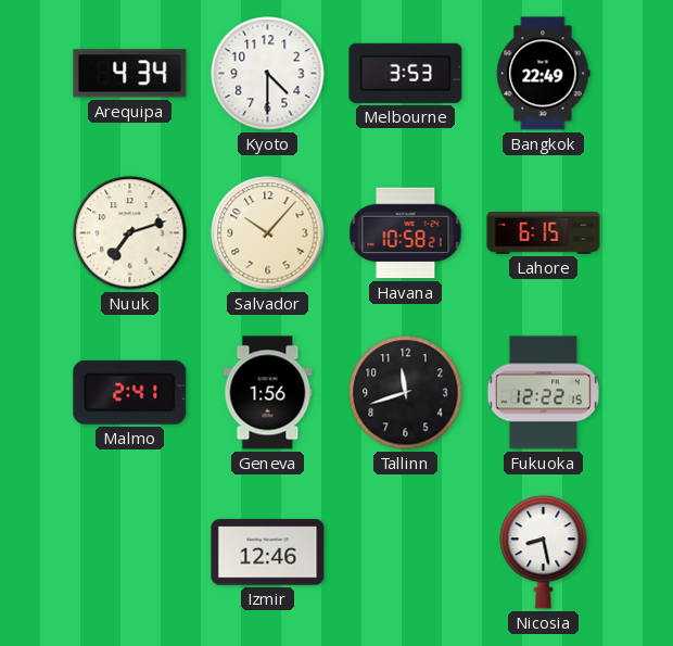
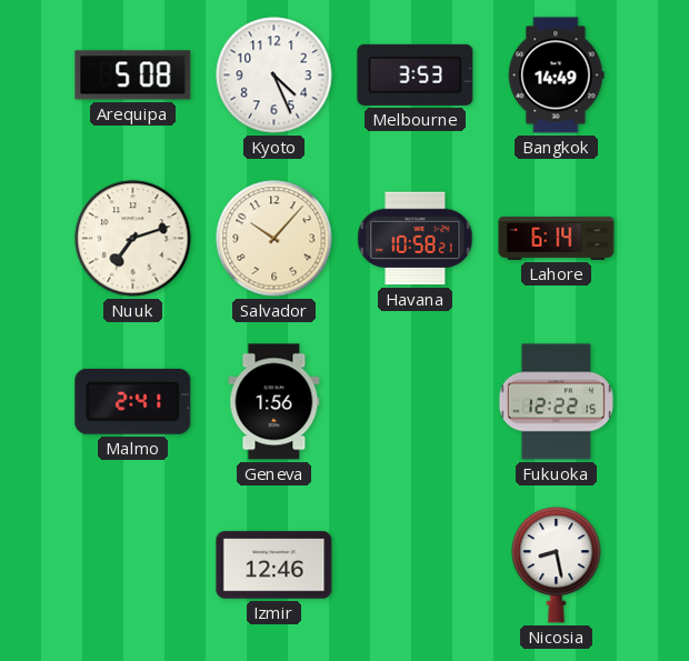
Arequipa: 4:34 -> 5:08
Kyoto: 4:30 -> 4:26
Bangkok: 22:49 -> 14:49
Lahore: 6:15 -> 6:14
Tallinn: 11:42 -> none
